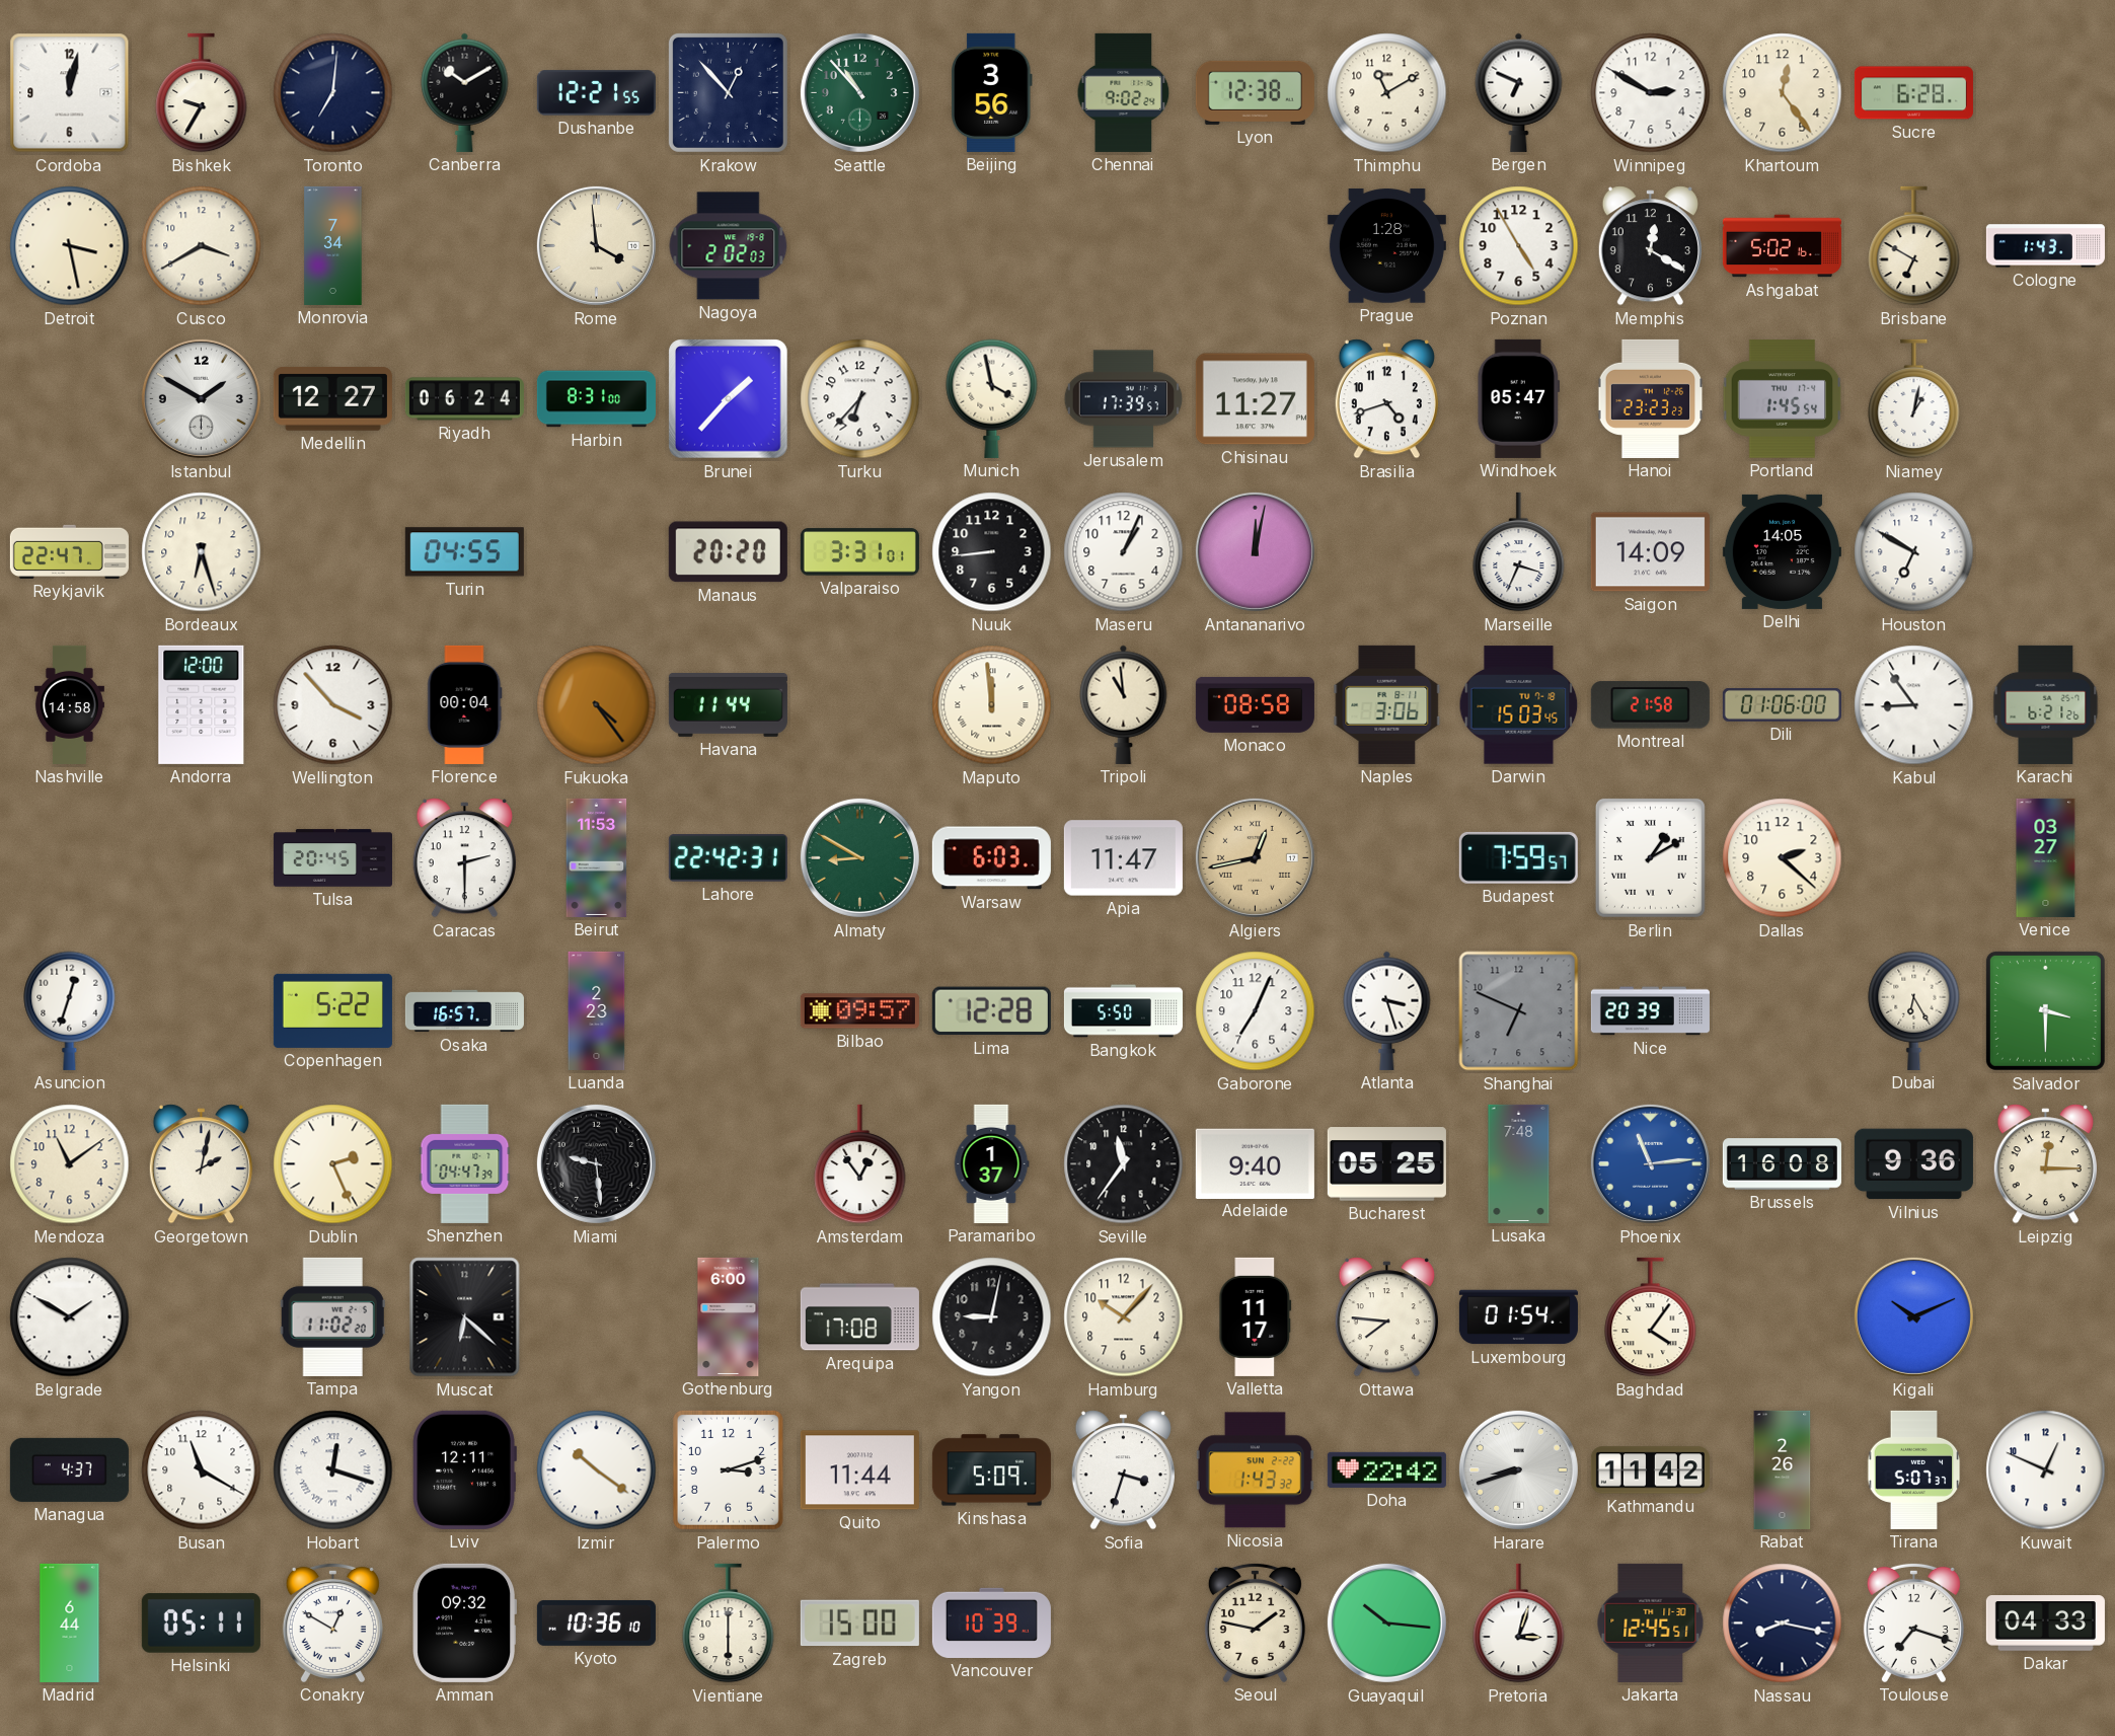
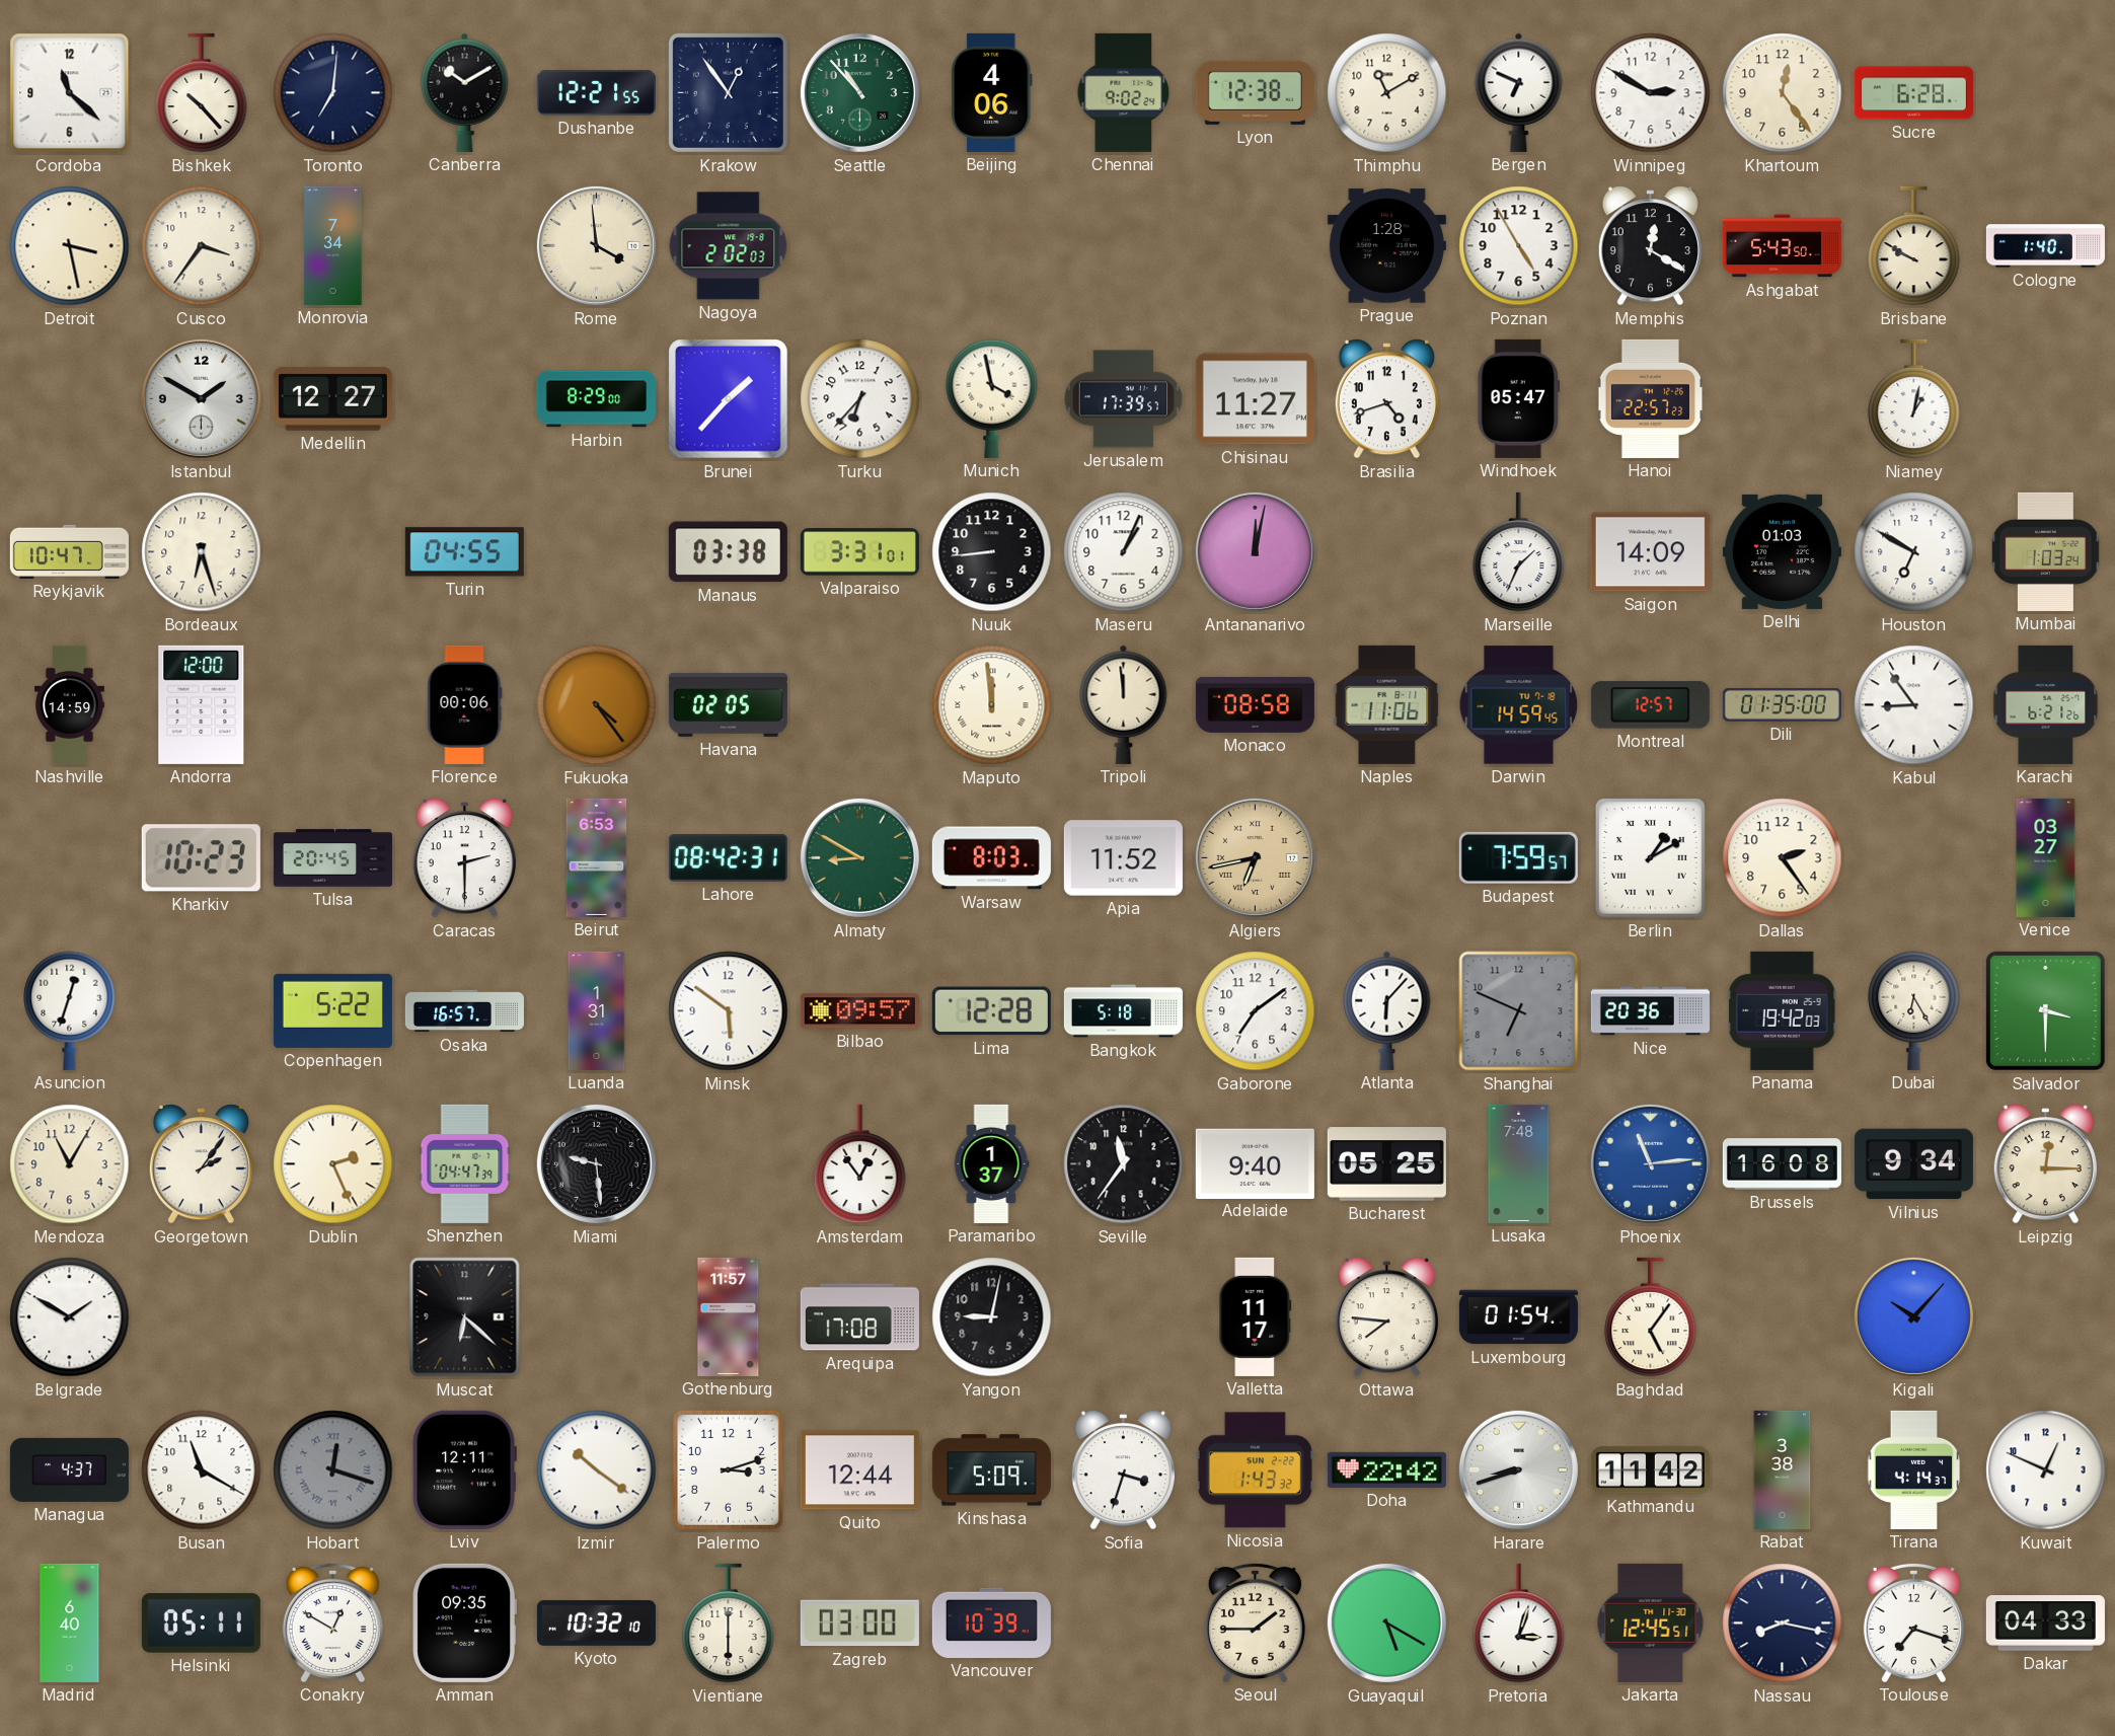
Cordoba: 12:02 -> 11:22
Bishkek: 9:35 -> 10:23
Krakow: 12:53 -> 12:54
Beijing: 3:56 -> 4:06
Cusco: 3:40 -> 3:36
Ashgabat: 5:02 -> 5:43
Brisbane: 6:50 -> 9:50
Cologne: 1:43 -> 1:40
Riyadh: 06:24 -> none
Harbin: 8:31 -> 8:29
Hanoi: 23:23 -> 22:57
Portland: 1:45 -> none
Reykjavik: 22:47 -> 10:47
Manaus: 20:20 -> 03:38
Marseille: 3:34 -> 1:34
Delhi: 14:05 -> 01:03
Mumbai: none -> 1:03
Nashville: 14:58 -> 14:59
Wellington: 3:53 -> none
Florence: 00:04 -> 00:06
Havana: 11:44 -> 02:05
Tripoli: 10:59 -> 11:59
Naples: 3:06 -> 11:06
Darwin: 15:03 -> 14:59
Montreal: 21:58 -> 12:57
Dili: 01:06 -> 01:35
Kharkiv: none -> 10:23
Beirut: 11:53 -> 6:53
Lahore: 22:42 -> 08:42
Warsaw: 6:03 -> 8:03
Apia: 11:47 -> 11:52
Algiers: 12:43 -> 6:43
Dallas: 2:22 -> 2:24
Luanda: 2:23 -> 1:31
Minsk: none -> 5:51
Bangkok: 5:50 -> 5:18
Gaborone: 7:04 -> 7:09
Atlanta: 3:27 -> 6:07
Nice: 20:39 -> 20:36
Panama: none -> 19:42
Mendoza: 11:09 -> 11:05
Georgetown: 2:02 -> 2:06
Vilnius: 9:36 -> 9:34
Tampa: 11:02 -> none
Gothenburg: 6:00 -> 11:57
Hamburg: 10:07 -> none
Baghdad: 4:06 -> 5:06
Kigali: 10:11 -> 10:07
Hobart dial: white -> grey
Quito: 11:44 -> 12:44
Rabat: 2:26 -> 3:38
Tirana: 5:07 -> 4:14
Madrid: 6:44 -> 6:40
Amman: 09:32 -> 09:35
Kyoto: 10:36 -> 10:32
Zagreb: 15:00 -> 03:00
Seoul: 1:47 -> 1:45
Guayaquil: 10:16 -> 5:20
